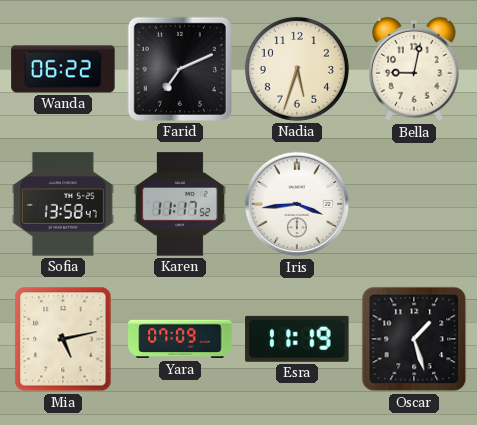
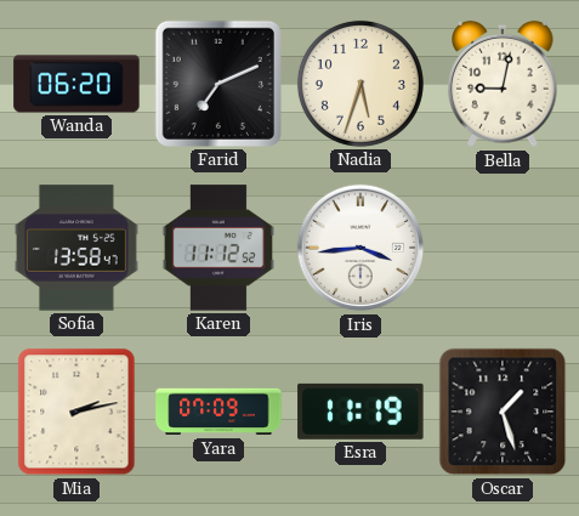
Wanda: 06:22 -> 06:20
Karen: 11:17 -> 11:12
Mia: 5:13 -> 2:13
